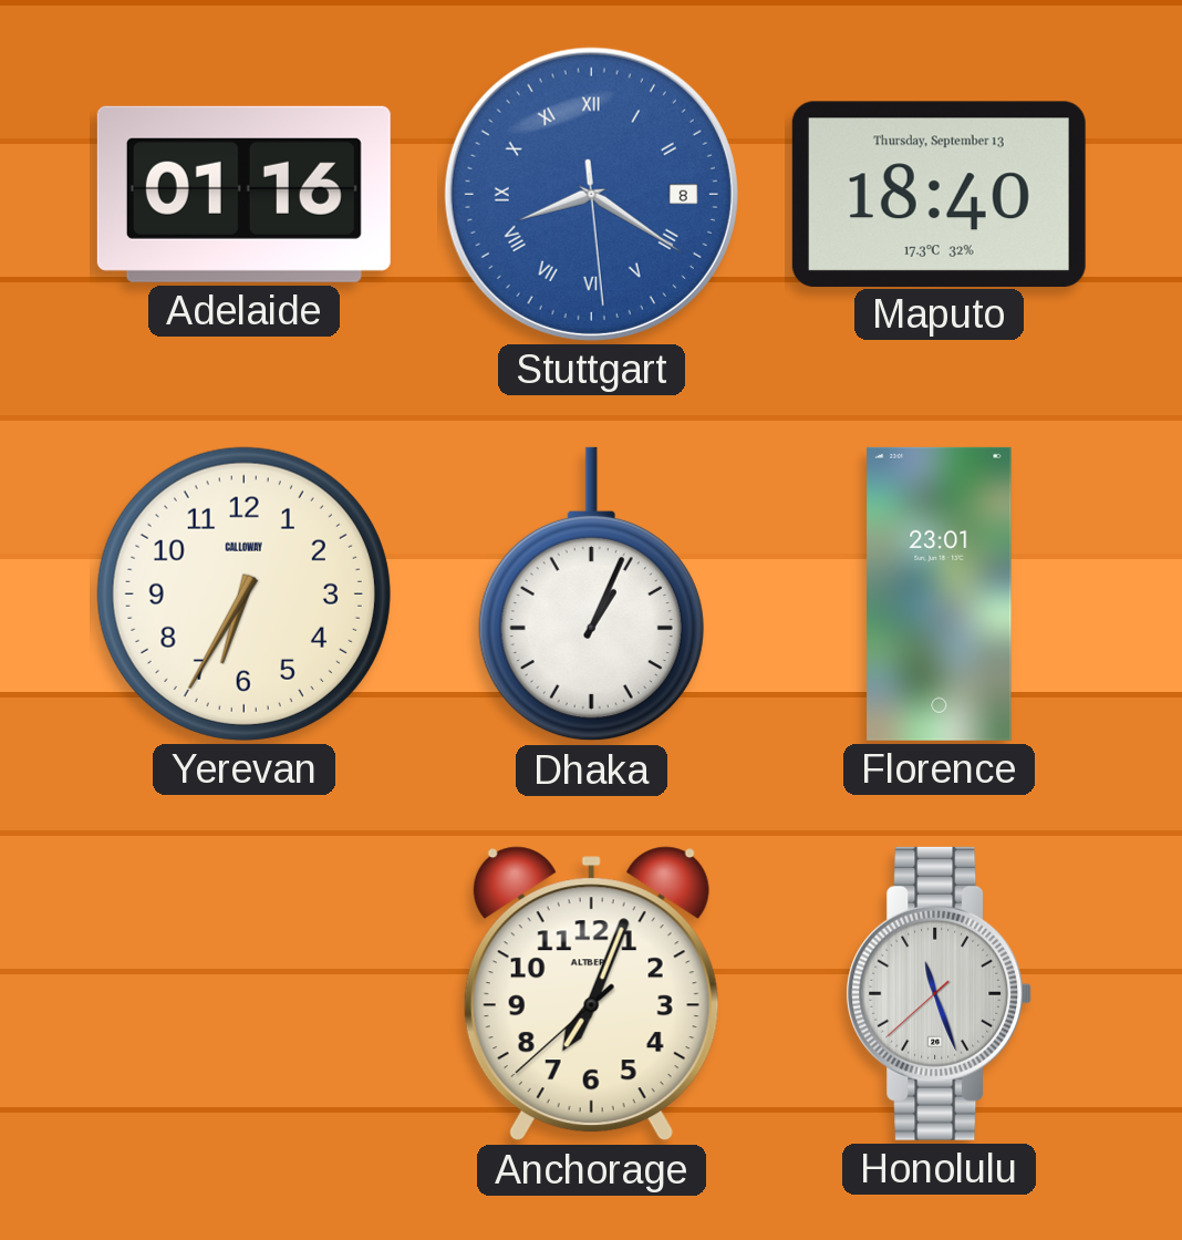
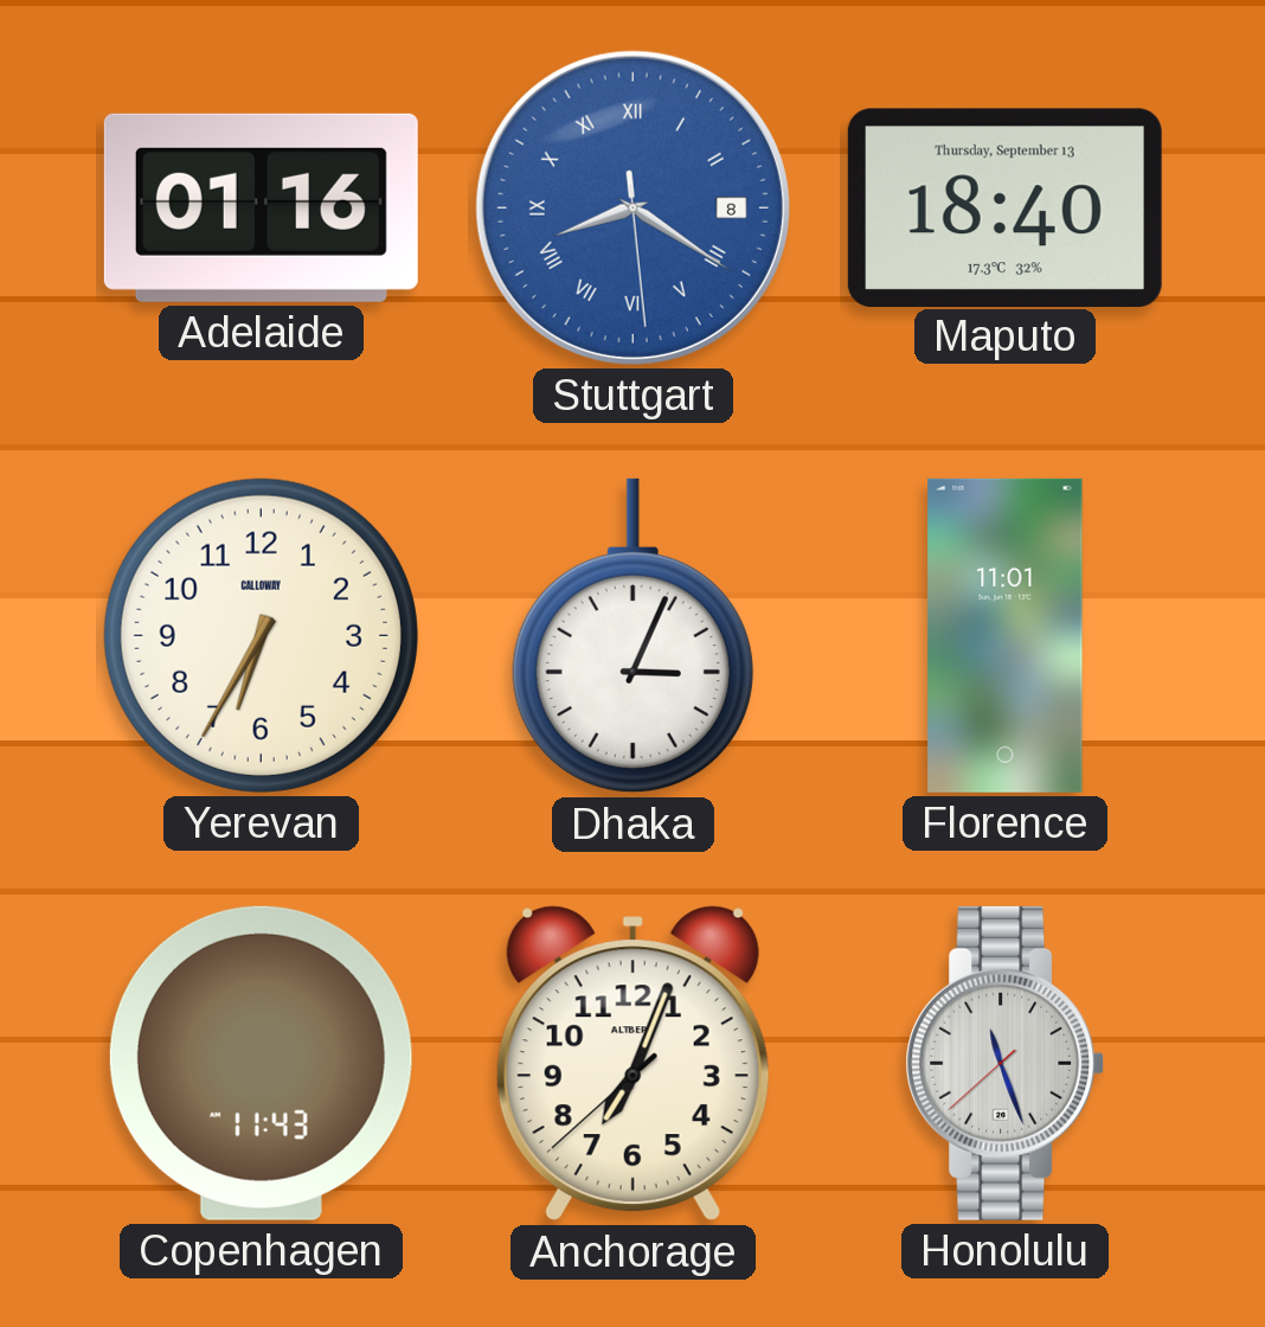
Dhaka: 1:04 -> 3:04
Florence: 23:01 -> 11:01
Copenhagen: none -> 11:43
